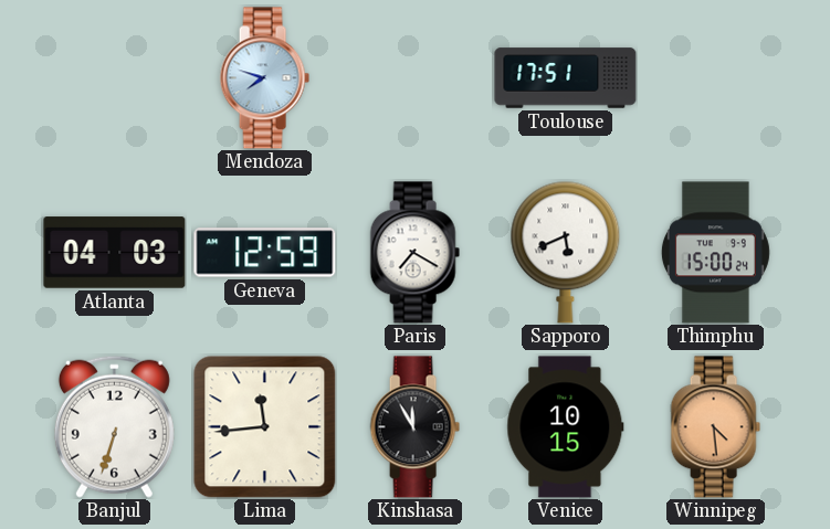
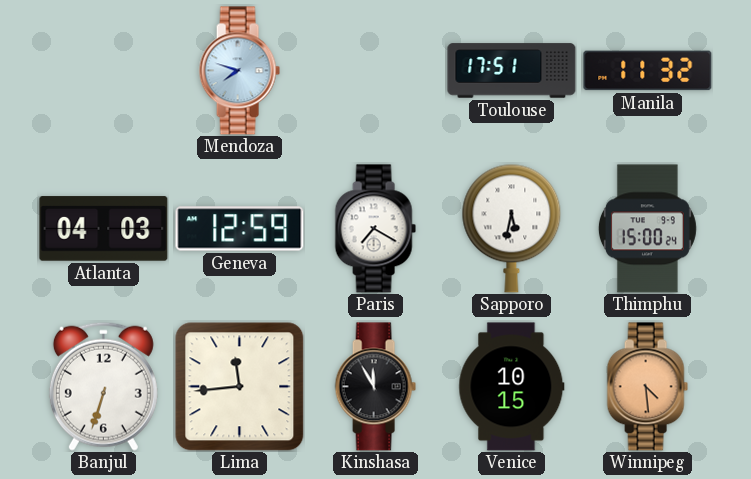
Manila: none -> 11:32
Sapporo: 5:41 -> 5:32
